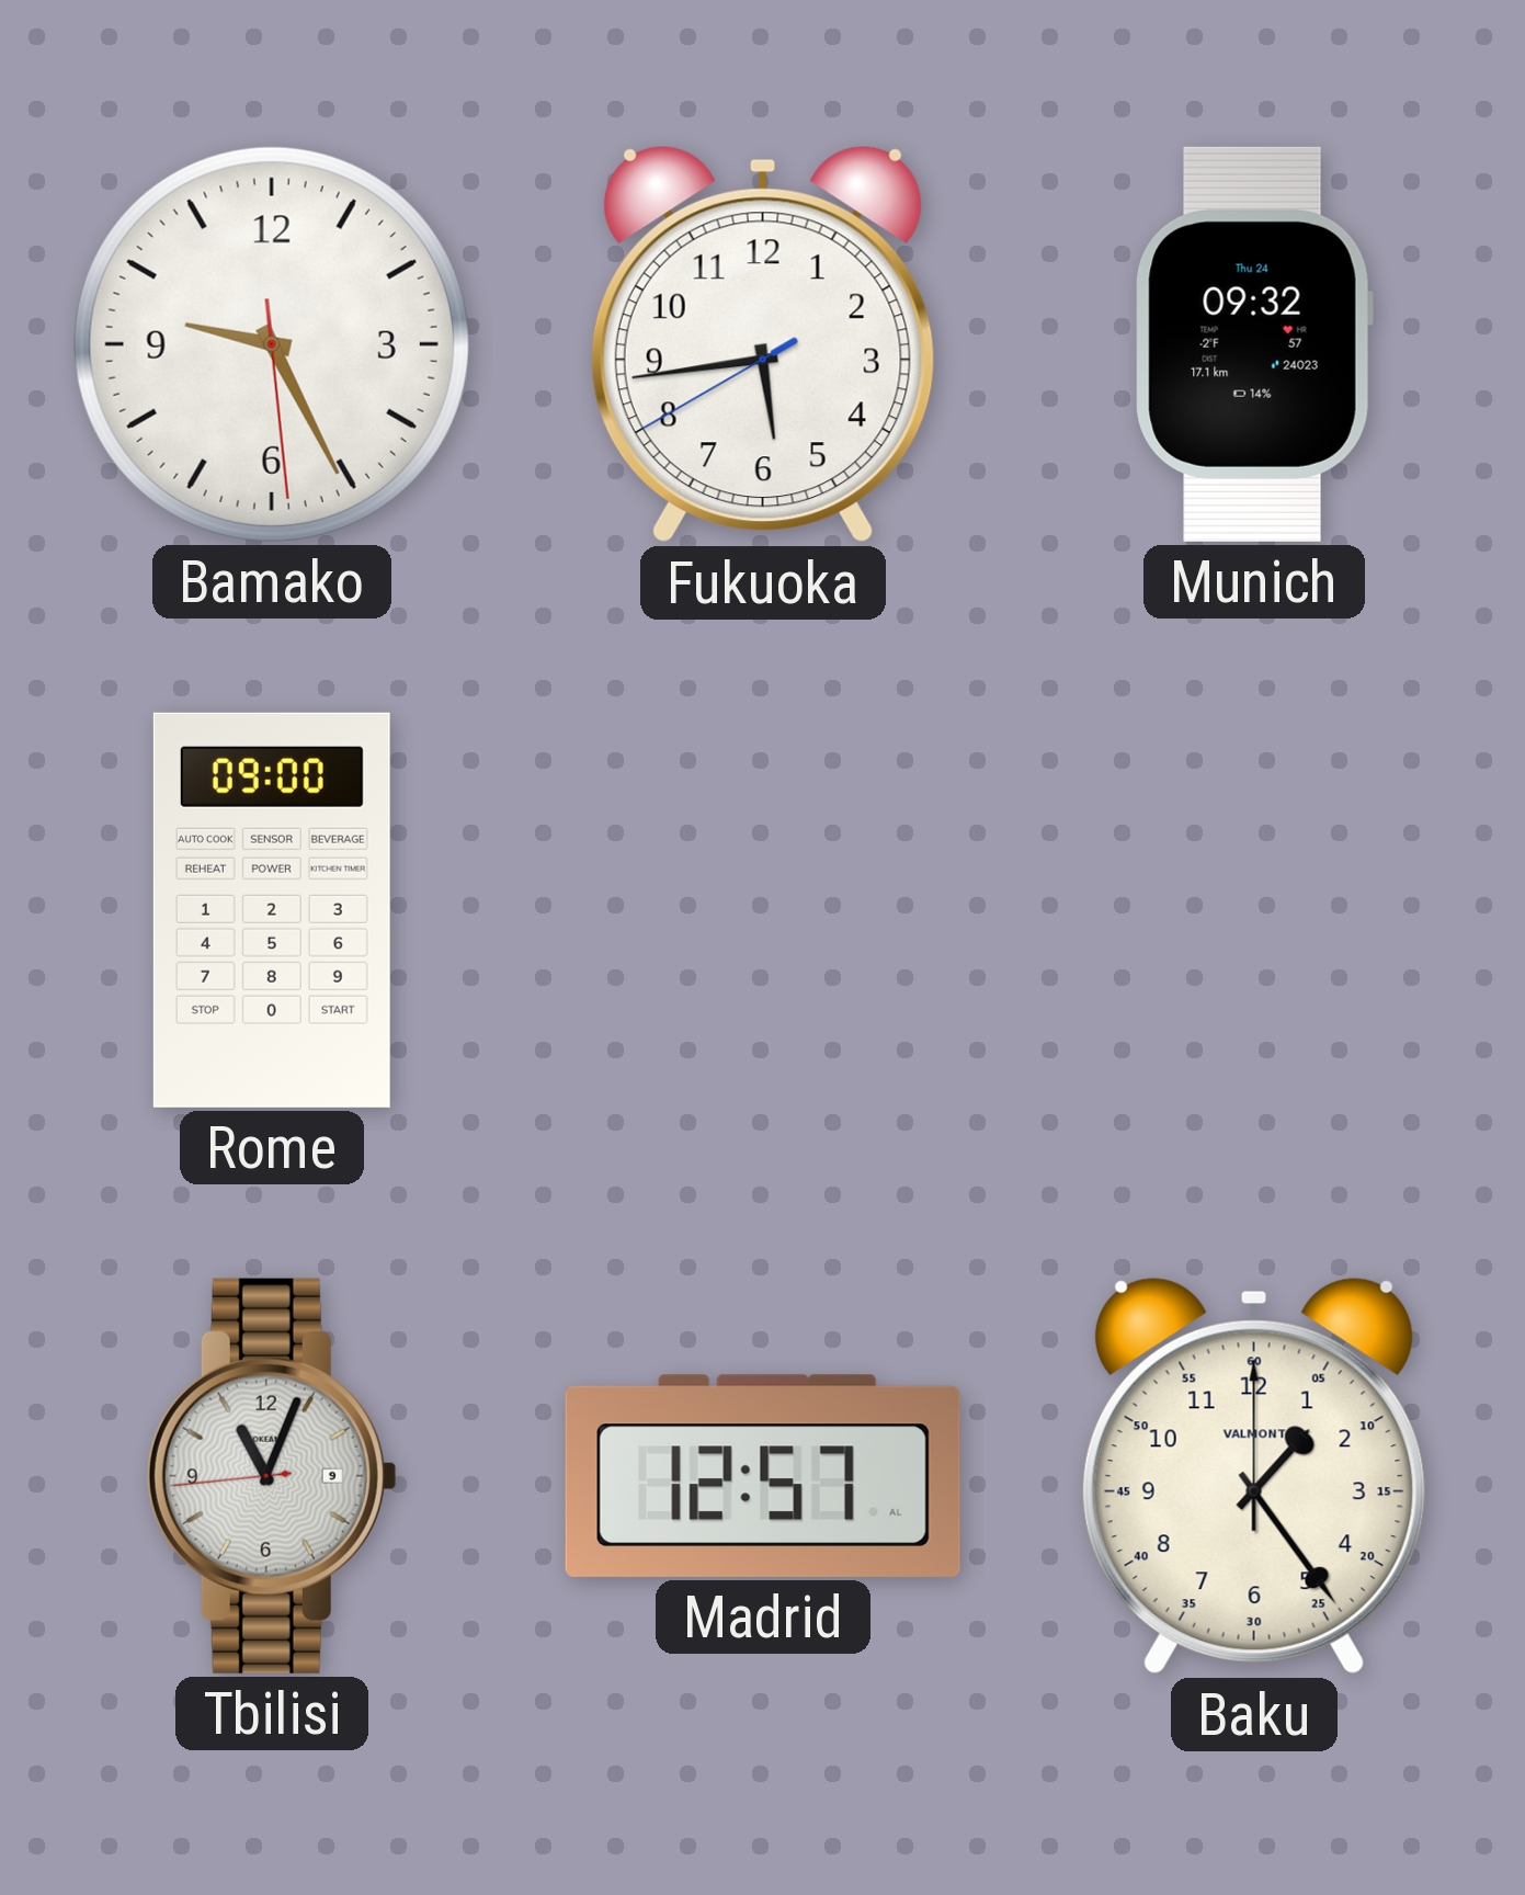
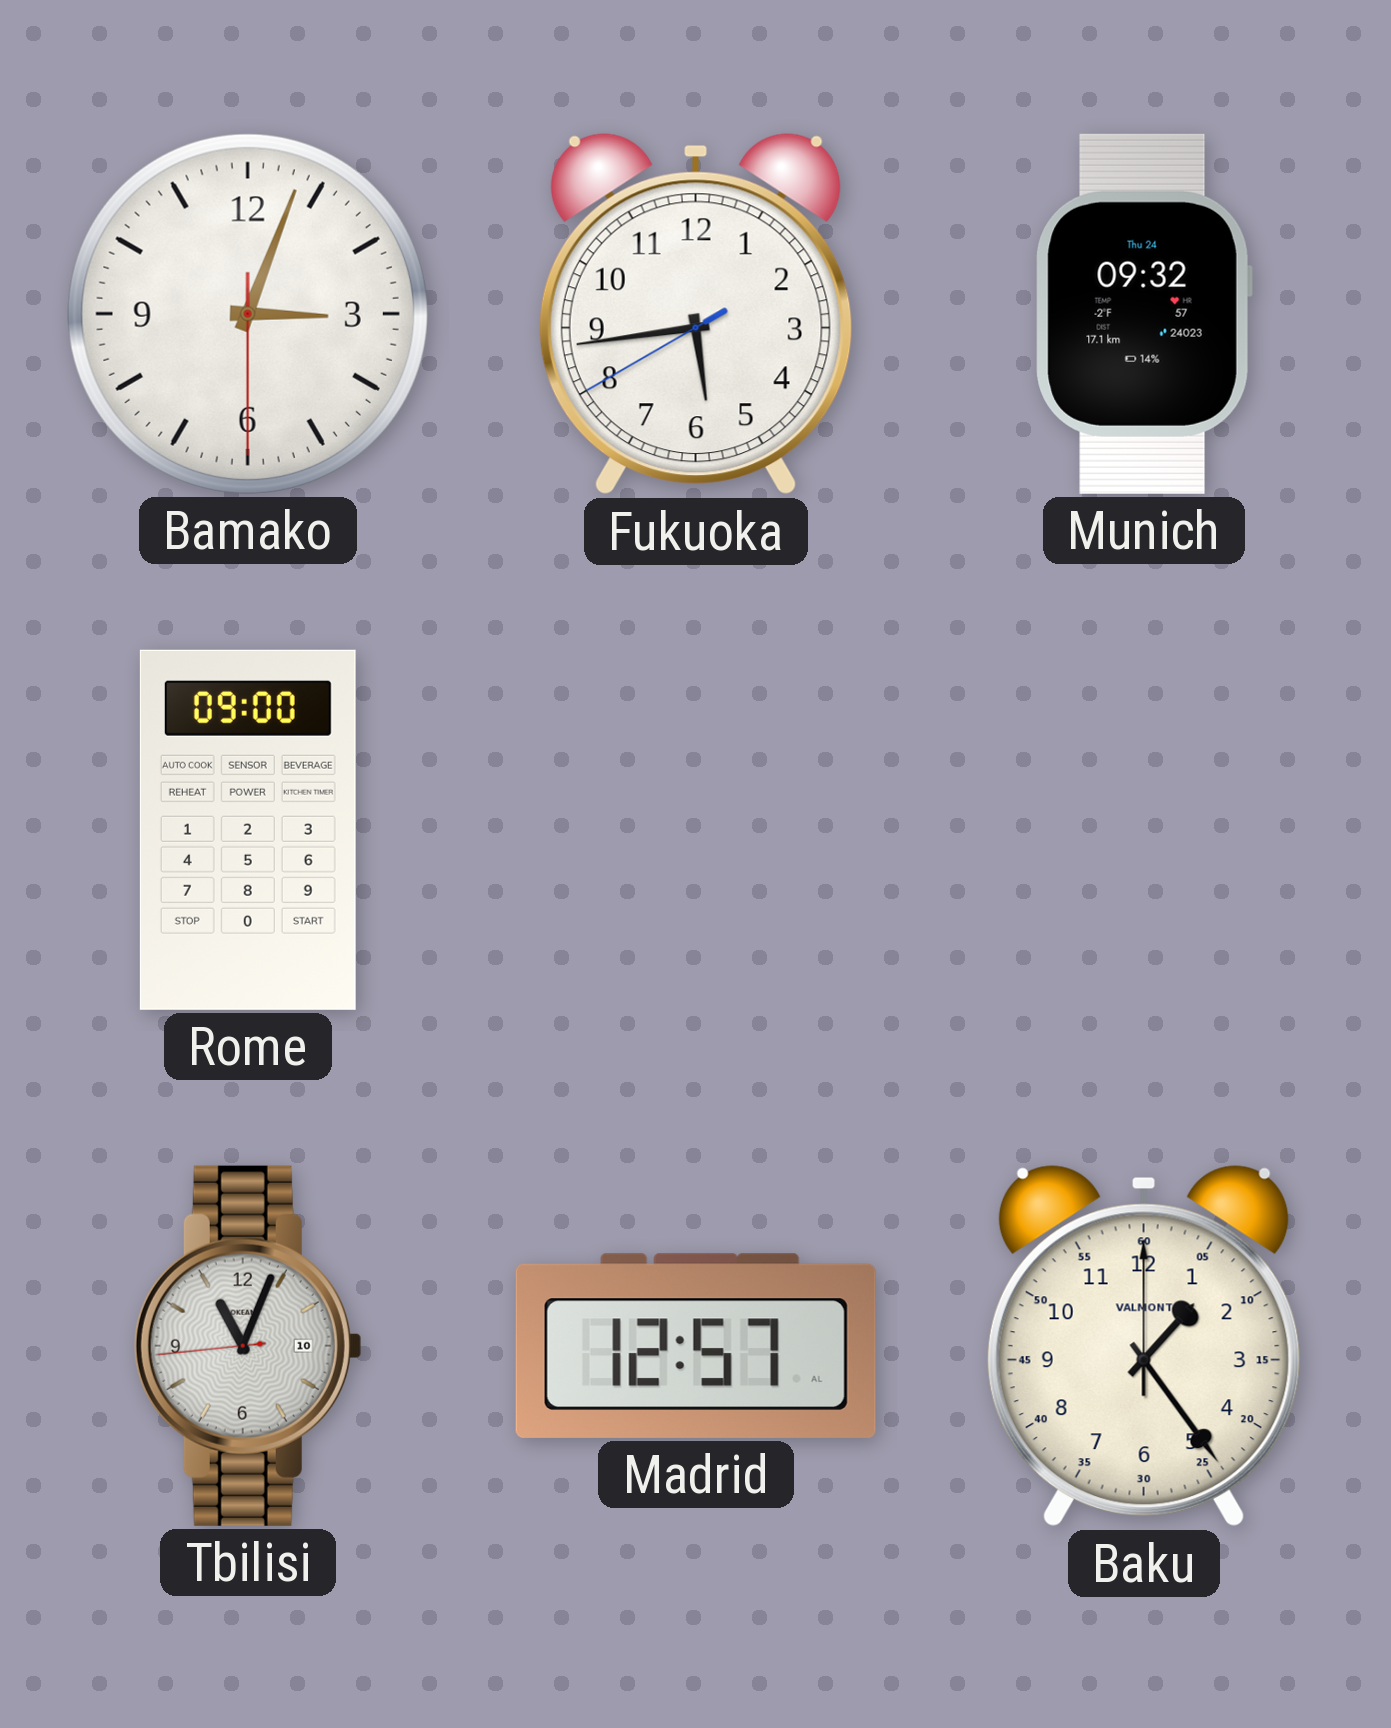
Bamako: 9:25 -> 3:03
Tbilisi date: 9 -> 10
